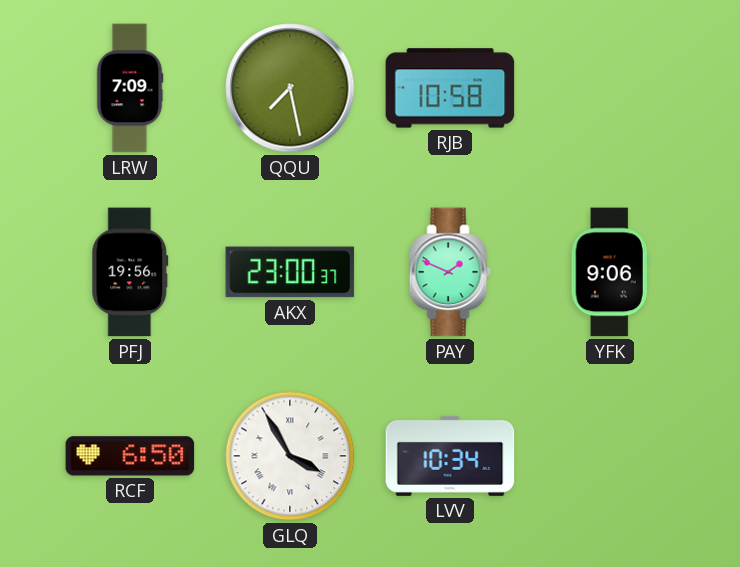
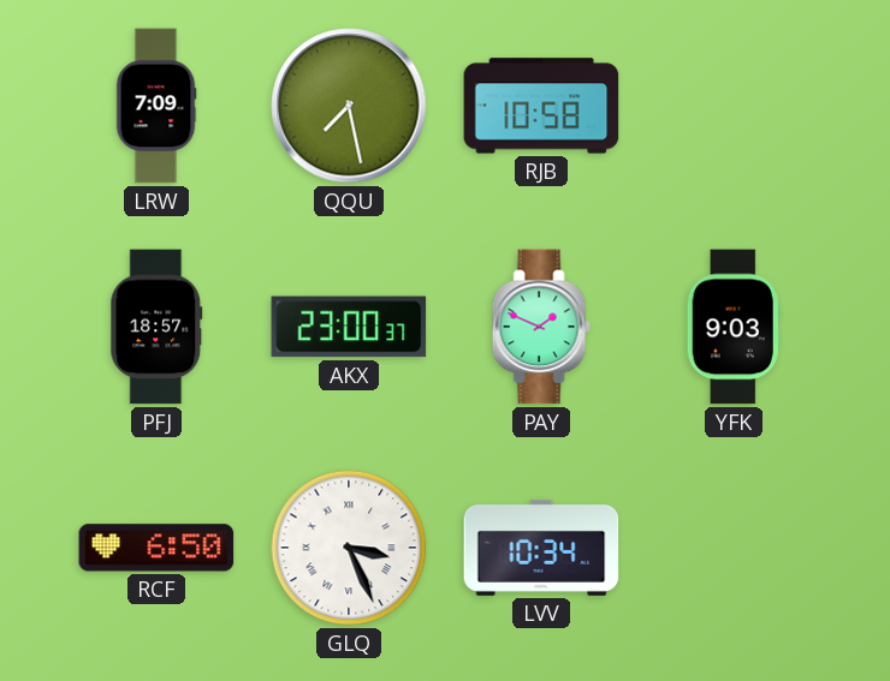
PFJ: 19:56 -> 18:57
YFK: 9:06 -> 9:03
GLQ: 3:55 -> 3:26
